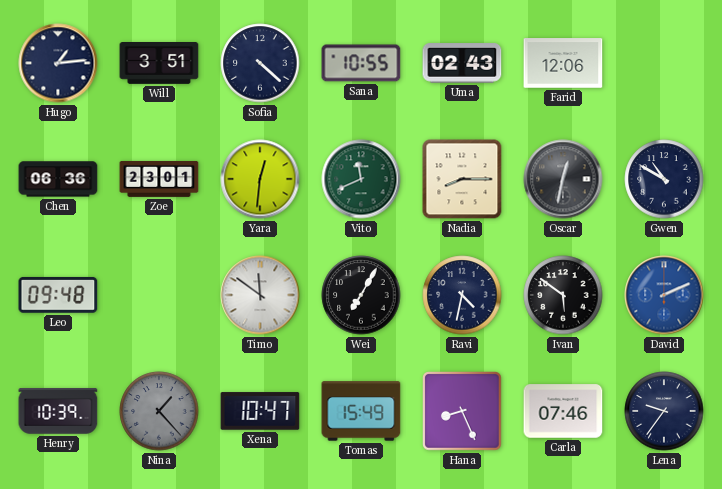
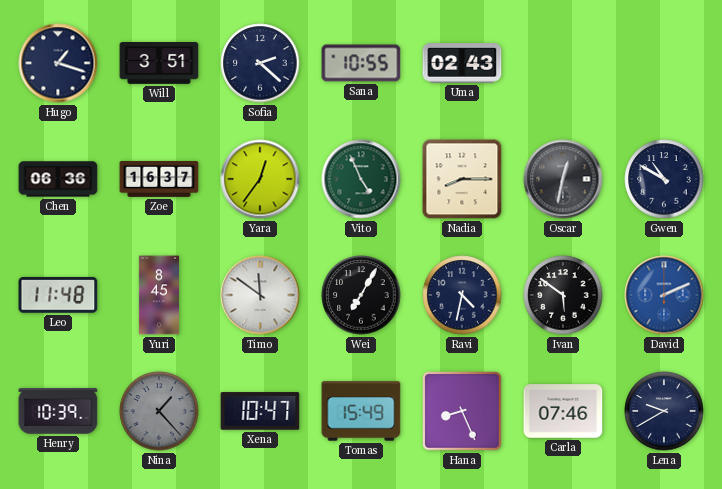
Hugo: 1:14 -> 1:18
Sofia: 4:22 -> 2:22
Farid: 12:06 -> none
Zoe: 23:01 -> 16:37
Yara: 12:31 -> 12:36
Vito: 11:41 -> 4:56
Leo: 09:48 -> 11:48
Yuri: none -> 8:45
Lena: 9:36 -> 9:40
